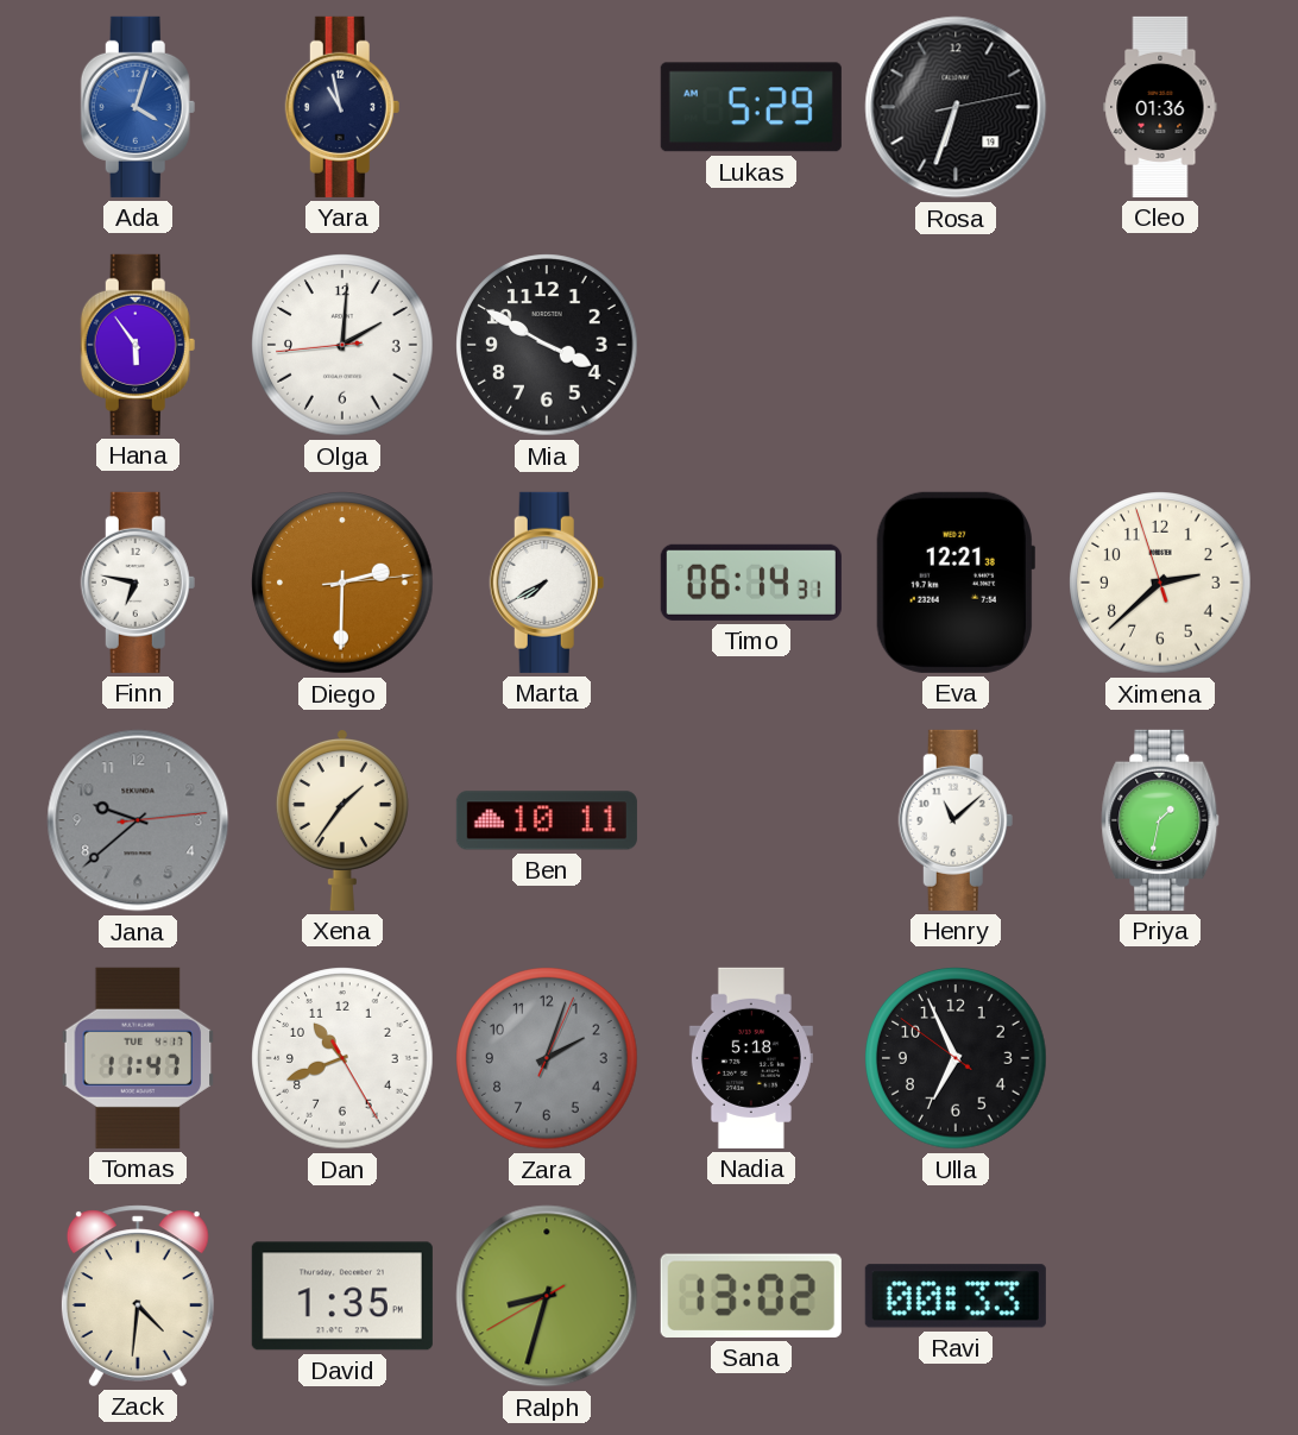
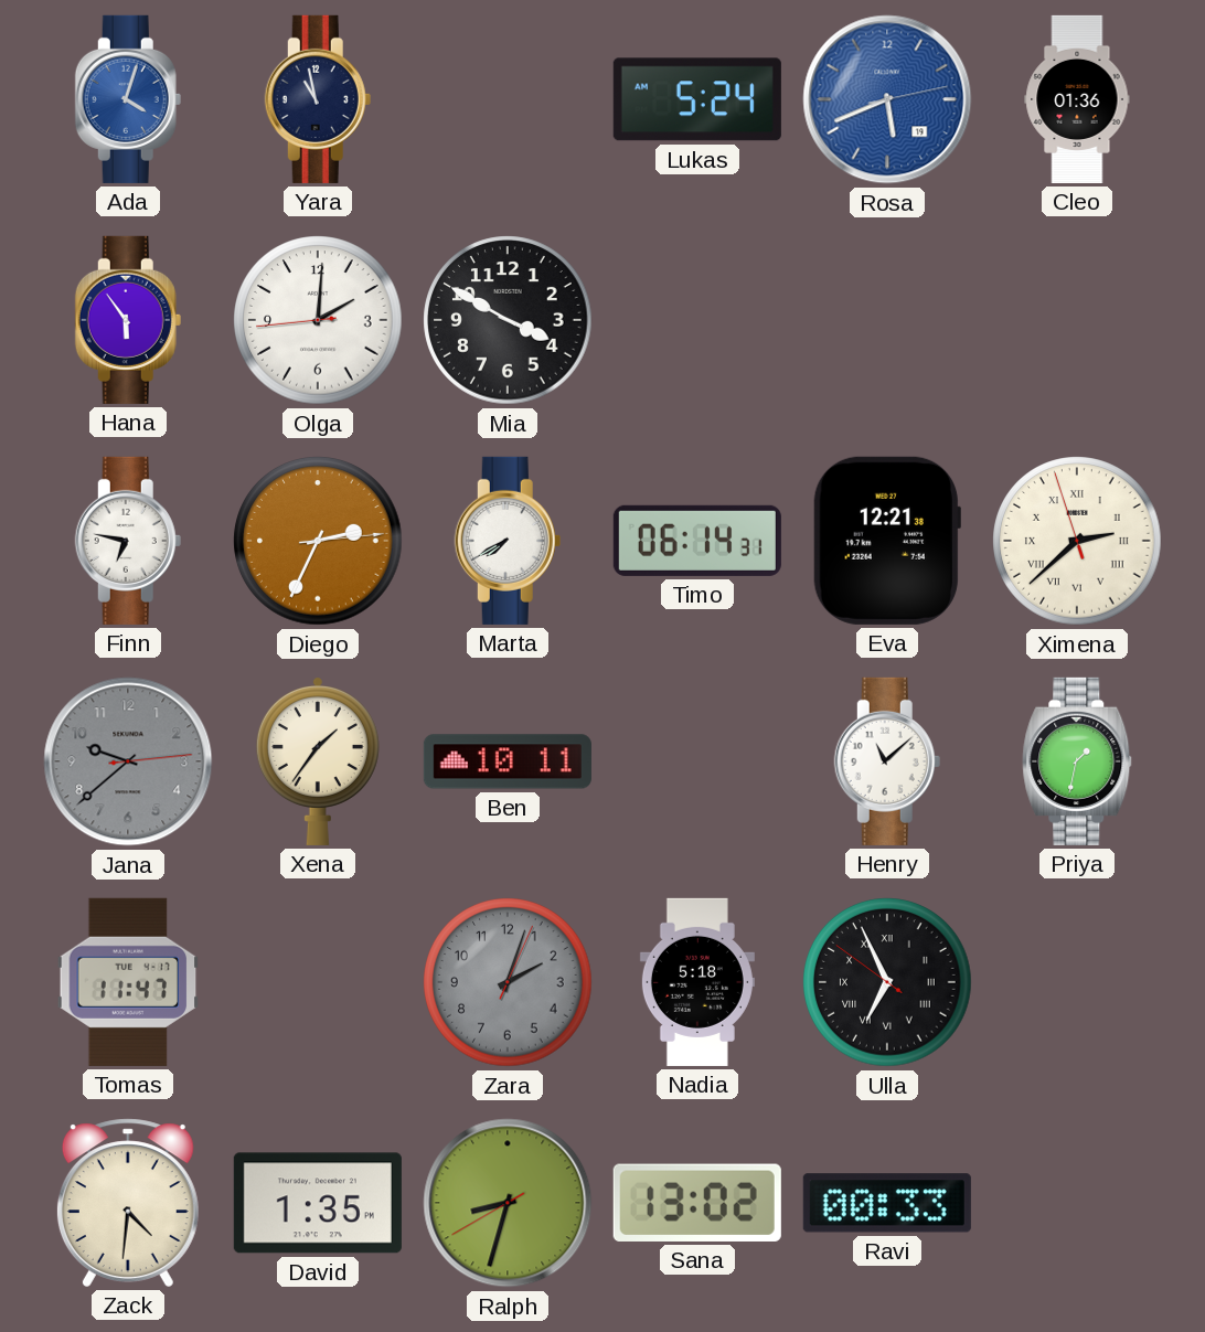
Lukas: 5:29 -> 5:24
Rosa: 6:33 -> 5:41
Rosa dial: black -> blue
Diego: 2:30 -> 2:34
Ximena numerals: Arabic -> Roman
Dan: 10:41 -> none
Ulla numerals: Arabic -> Roman
